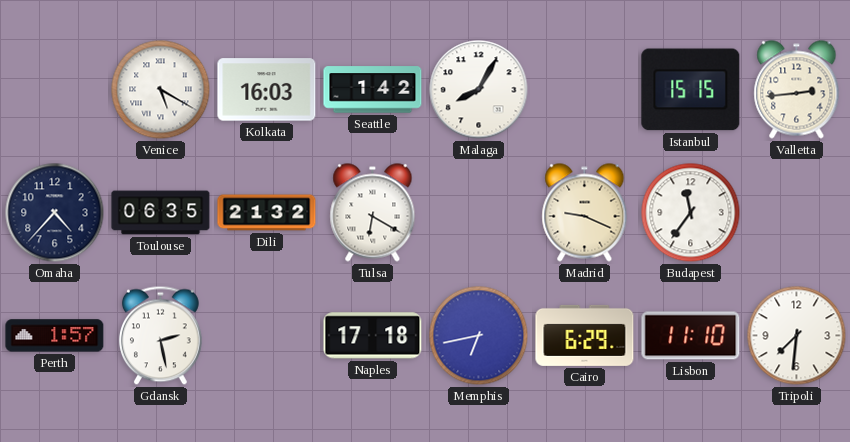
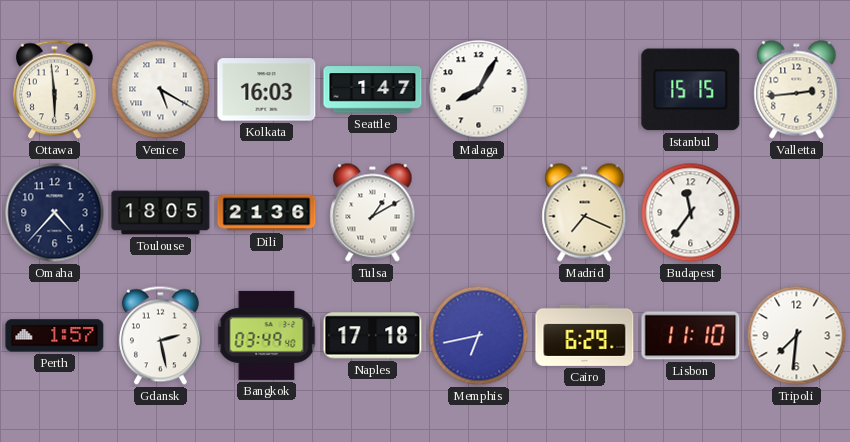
Ottawa: none -> 5:59
Seattle: 1:42 -> 1:47
Toulouse: 06:35 -> 18:05
Dili: 21:32 -> 21:36
Tulsa: 6:20 -> 1:10
Madrid: 9:19 -> 7:19
Bangkok: none -> 03:49
